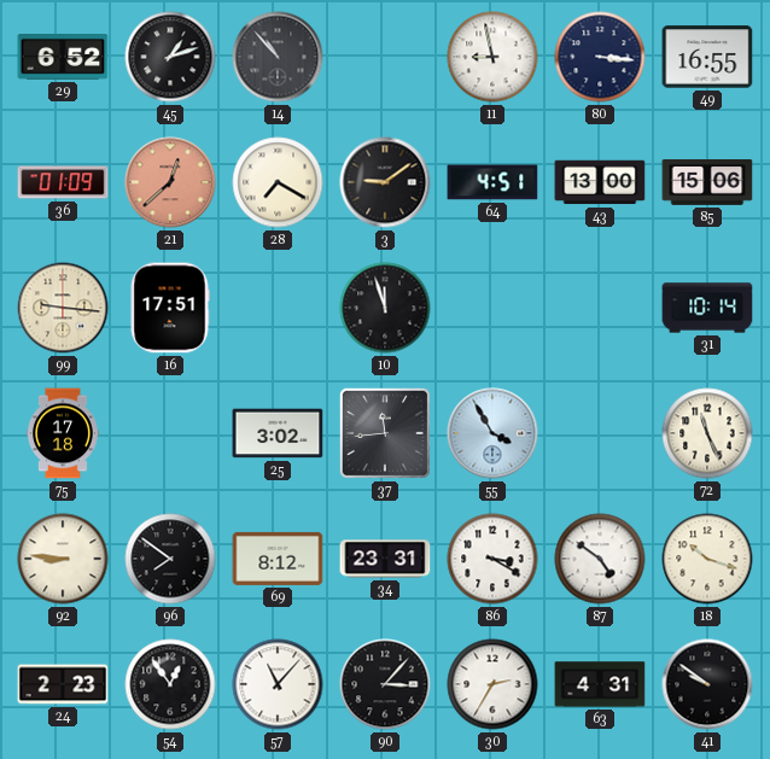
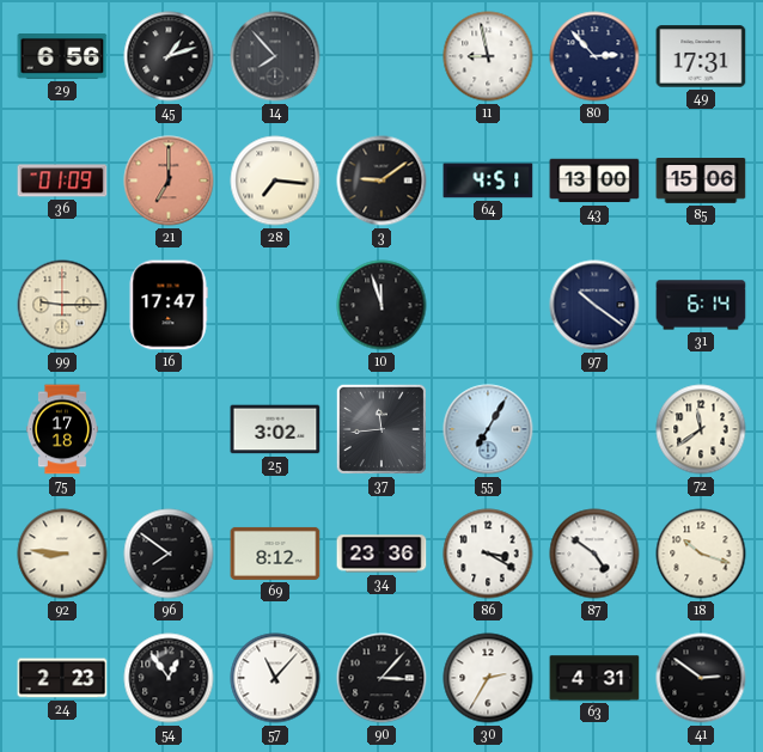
29: 6:52 -> 6:56
14: 10:53 -> 7:53
80: 3:16 -> 2:53
49: 16:55 -> 17:31
21: 12:38 -> 7:00
28: 7:20 -> 7:16
99: 9:16 -> 9:15
16: 17:51 -> 17:47
97: none -> 10:21
31: 10:14 -> 6:14
55: 3:55 -> 7:05
72: 11:26 -> 11:39
34: 23:31 -> 23:36
41: 9:51 -> 2:51
